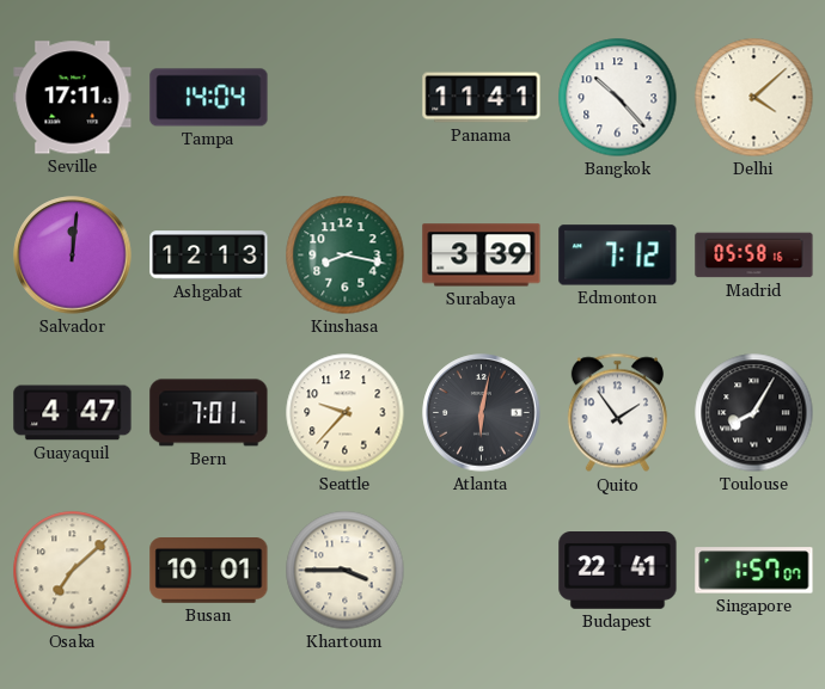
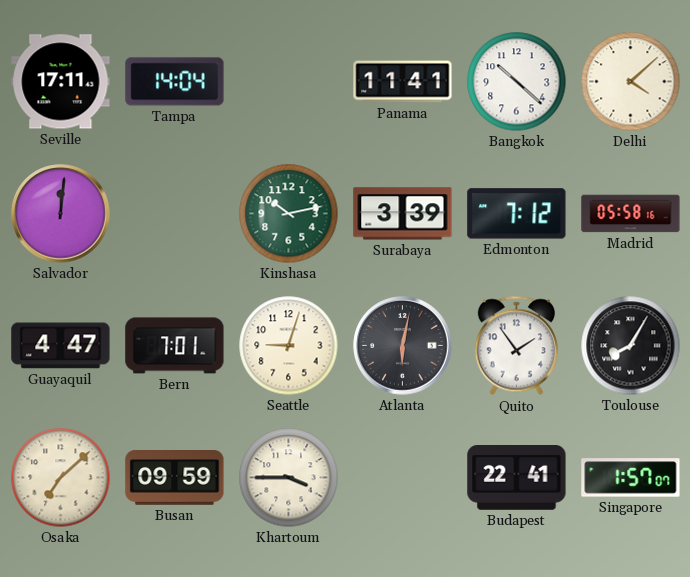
Bangkok: 10:23 -> 10:22
Ashgabat: 12:13 -> none
Kinshasa: 8:17 -> 10:13
Seattle: 9:37 -> 9:03
Busan: 10:01 -> 09:59
